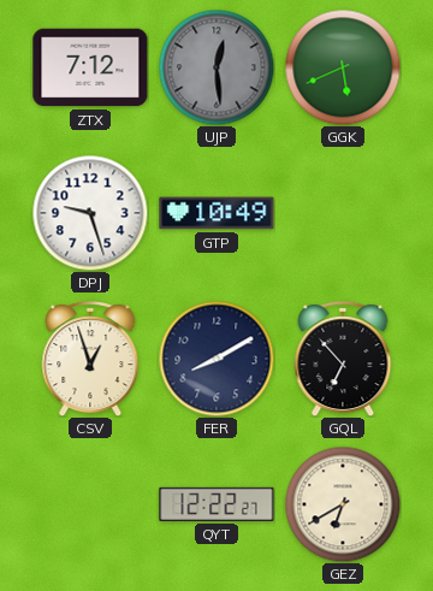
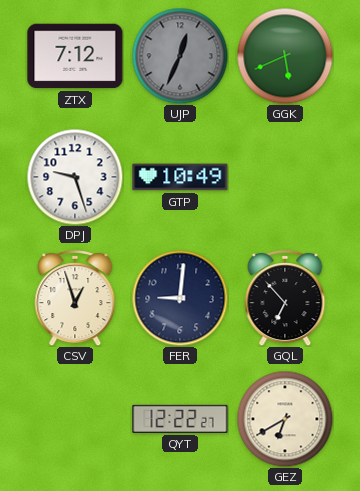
UJP: 12:29 -> 12:34
FER: 8:10 -> 9:01
